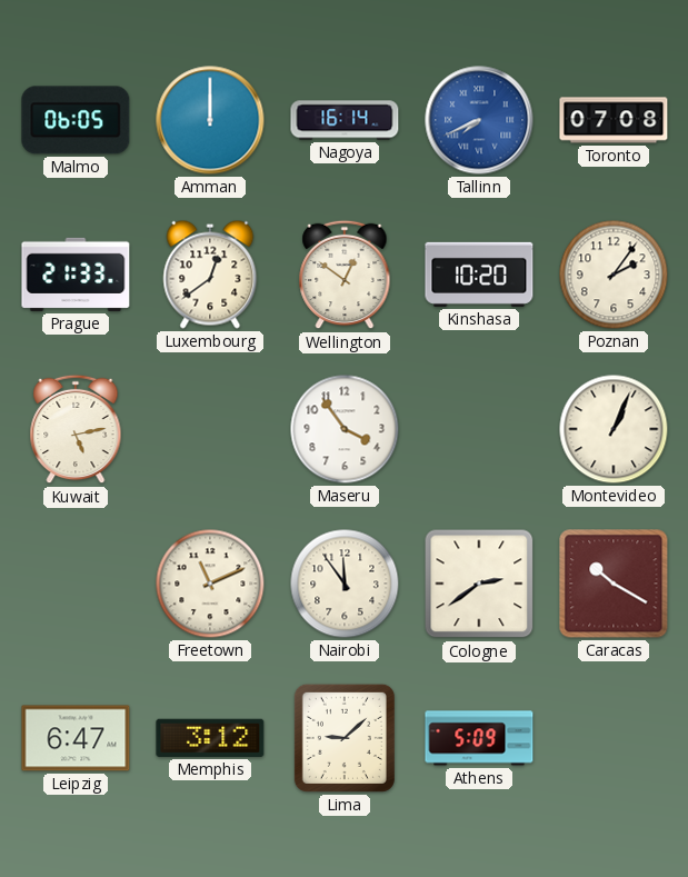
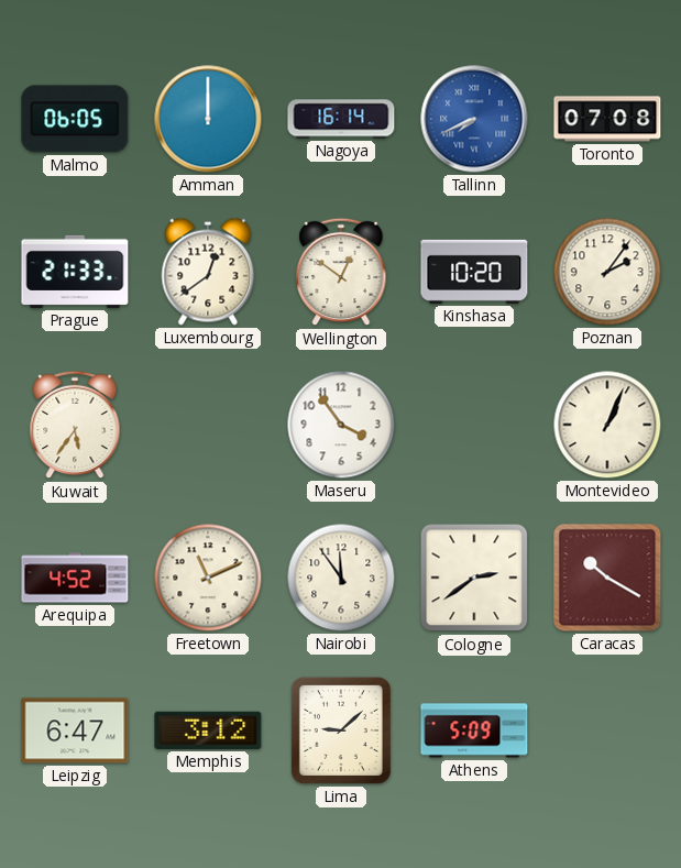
Kuwait: 5:13 -> 5:36
Arequipa: none -> 4:52
